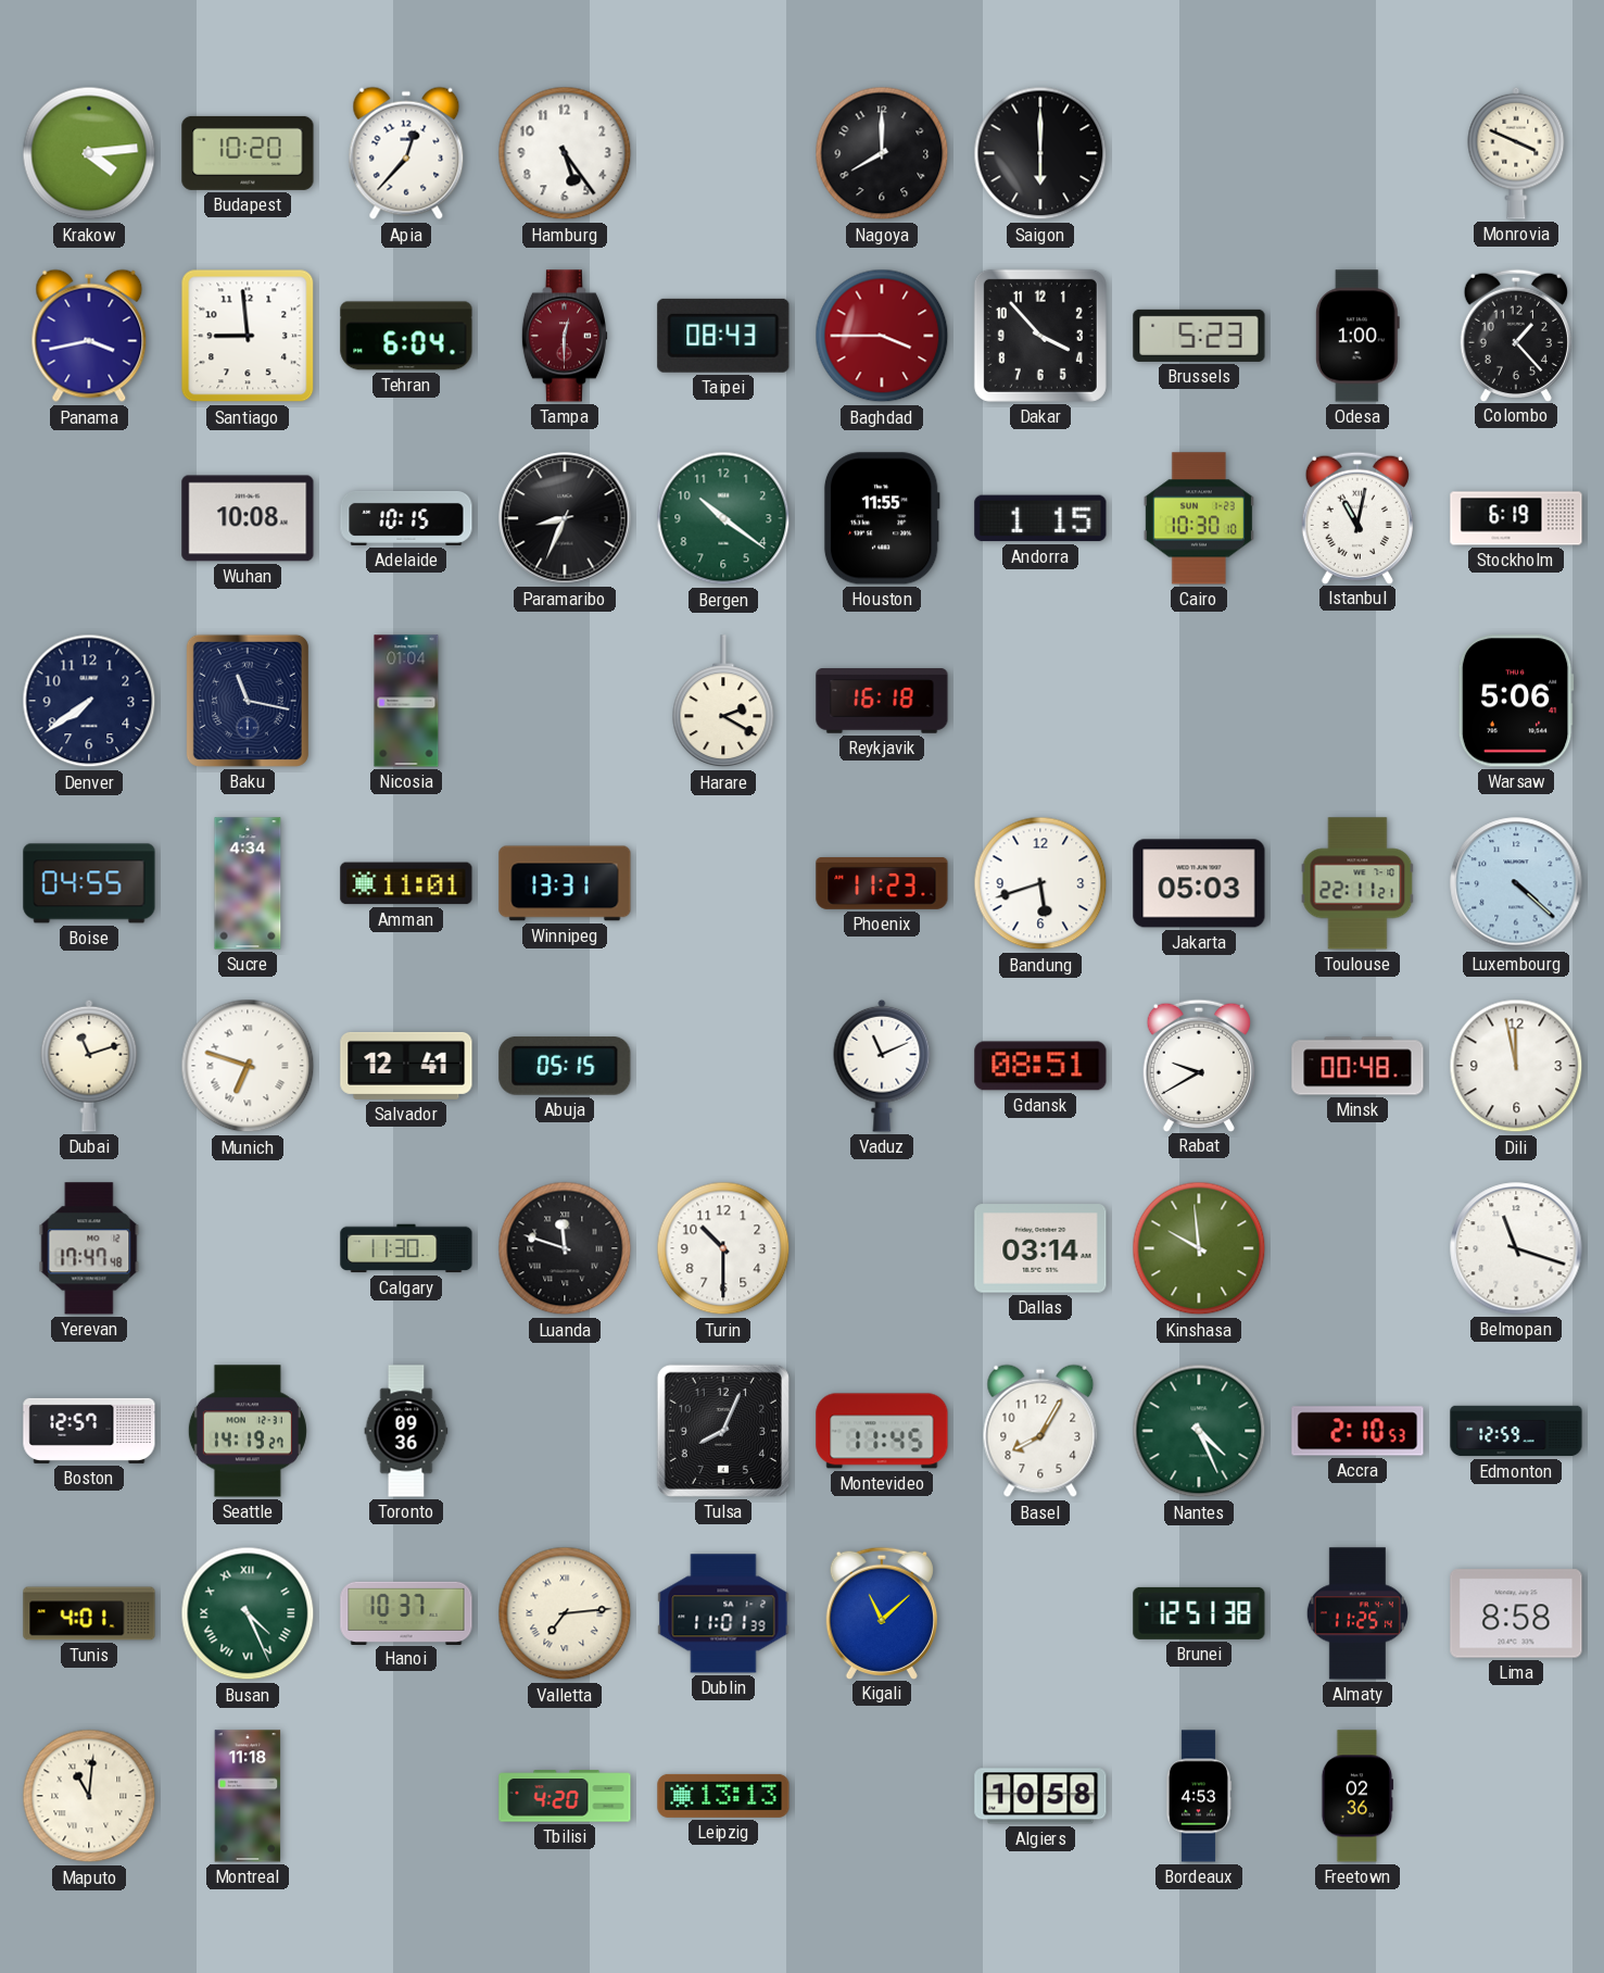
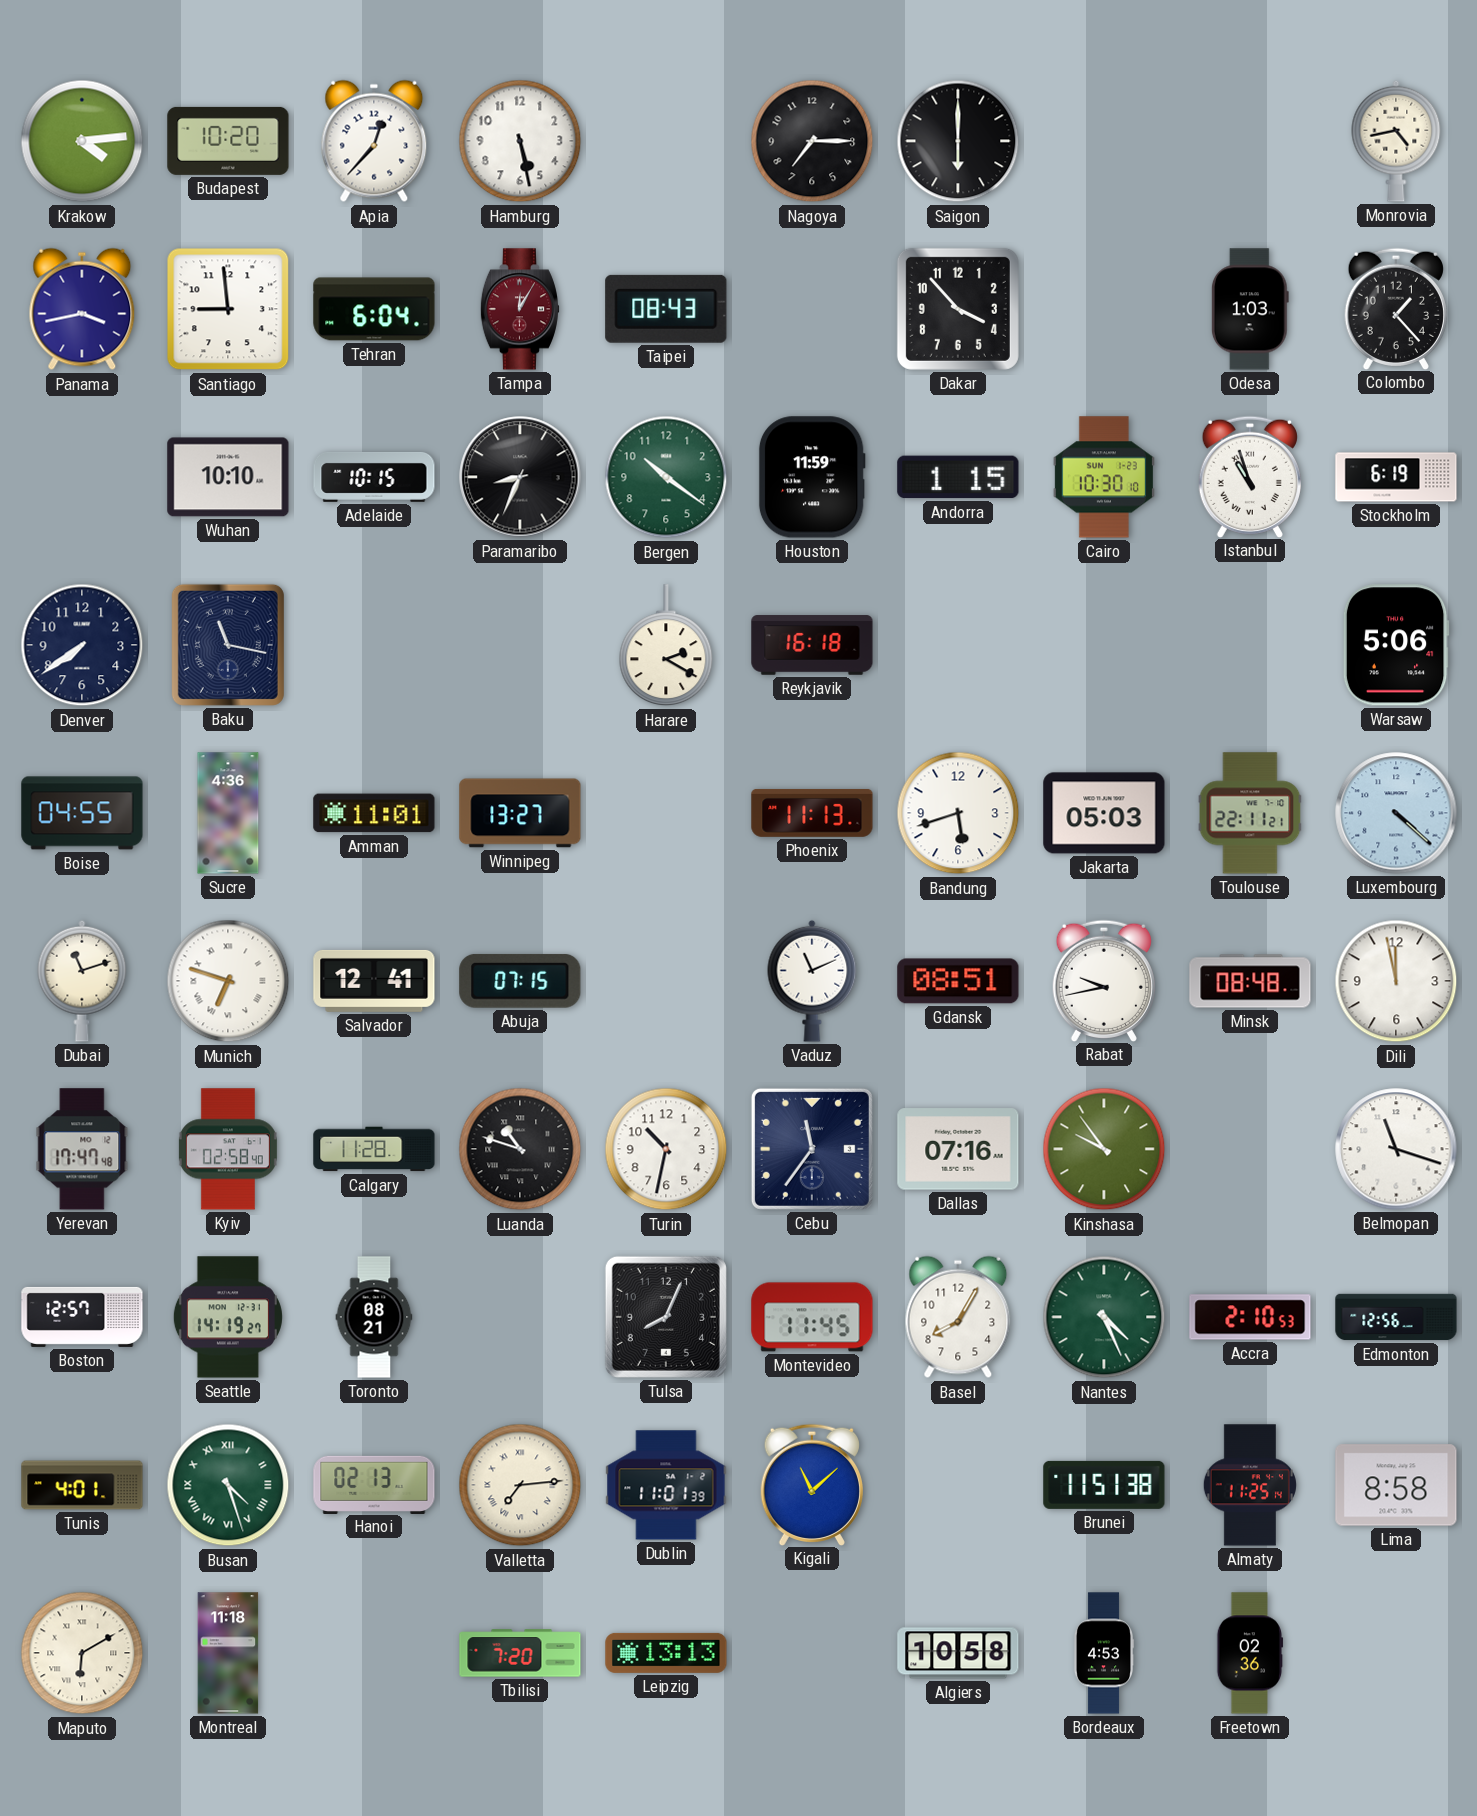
Hamburg: 5:24 -> 5:28
Nagoya: 8:00 -> 7:15
Monrovia: 3:49 -> 4:43
Tampa: 12:30 -> 12:05
Baghdad: 3:45 -> none
Brussels: 5:23 -> none
Odesa: 1:00 -> 1:03
Wuhan: 10:08 -> 10:10
Houston: 11:55 -> 11:59
Istanbul: 11:02 -> 10:57
Nicosia: 01:04 -> none
Sucre: 4:34 -> 4:36
Winnipeg: 13:31 -> 13:27
Phoenix: 11:23 -> 11:13
Abuja: 05:15 -> 07:15
Rabat: 9:40 -> 9:43
Minsk: 00:48 -> 08:48
Kyiv: none -> 02:58
Calgary: 11:30 -> 11:28
Luanda: 11:48 -> 10:48
Turin: 10:30 -> 10:32
Cebu: none -> 11:36
Dallas: 03:14 -> 07:16
Kinshasa: 9:59 -> 9:54
Toronto: 09:36 -> 08:21
Edmonton: 12:59 -> 12:56
Busan: 4:26 -> 4:27
Hanoi: 10:37 -> 02:13
Brunei: 12:51 -> 11:51
Maputo: 11:01 -> 6:10
Tbilisi: 4:20 -> 7:20
